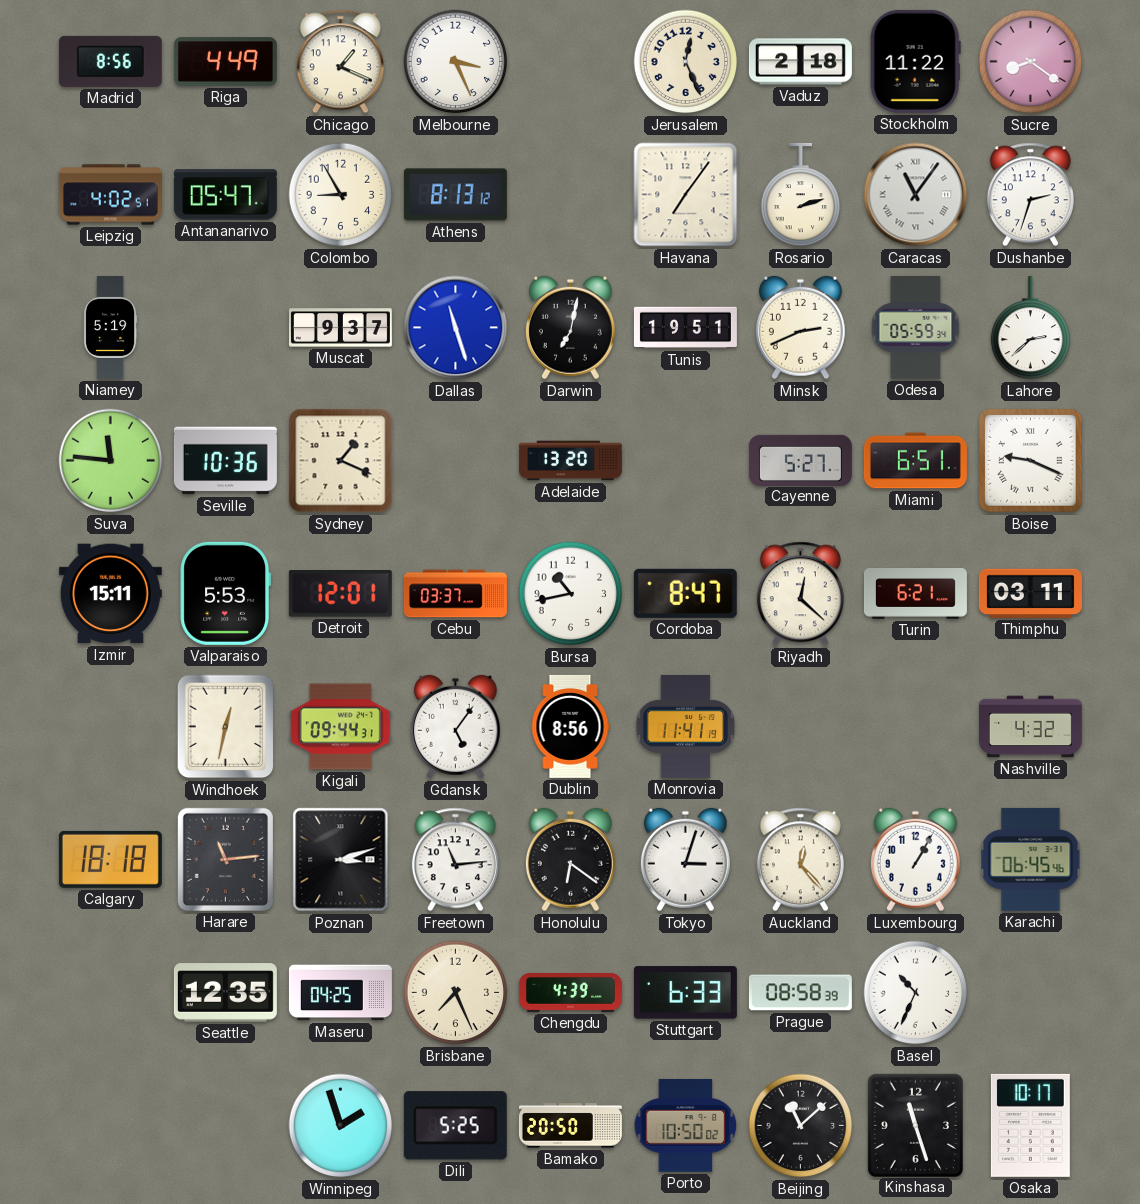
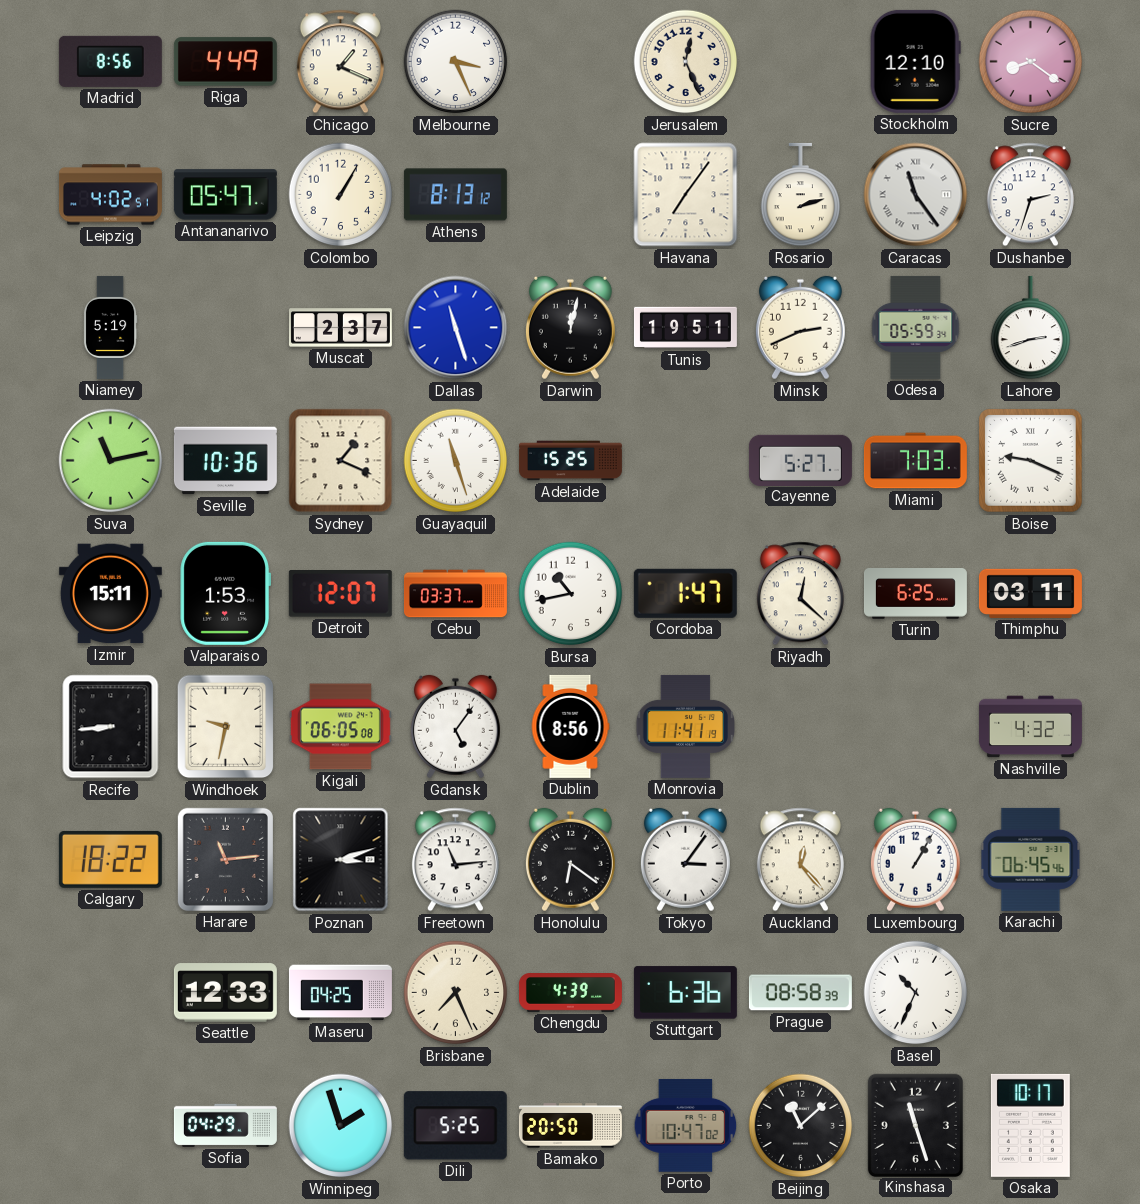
Vaduz: 2:18 -> none
Stockholm: 11:22 -> 12:10
Colombo: 8:55 -> 1:05
Caracas: 11:06 -> 11:24
Muscat: 9:37 -> 2:37
Darwin: 7:02 -> 12:02
Lahore: 2:38 -> 2:42
Suva: 11:46 -> 11:13
Guayaquil: none -> 11:27
Adelaide: 13:20 -> 15:25
Miami: 6:51 -> 7:03
Valparaiso: 5:53 -> 1:53
Detroit: 12:01 -> 12:07
Cordoba: 8:47 -> 1:47
Turin: 6:21 -> 6:25
Recife: none -> 8:44
Windhoek: 12:32 -> 9:32
Kigali: 09:44 -> 06:05
Calgary: 18:18 -> 18:22
Tokyo: 3:03 -> 3:06
Seattle: 12:35 -> 12:33
Stuttgart: 6:33 -> 6:36
Sofia: none -> 04:29
Porto: 10:50 -> 10:47
